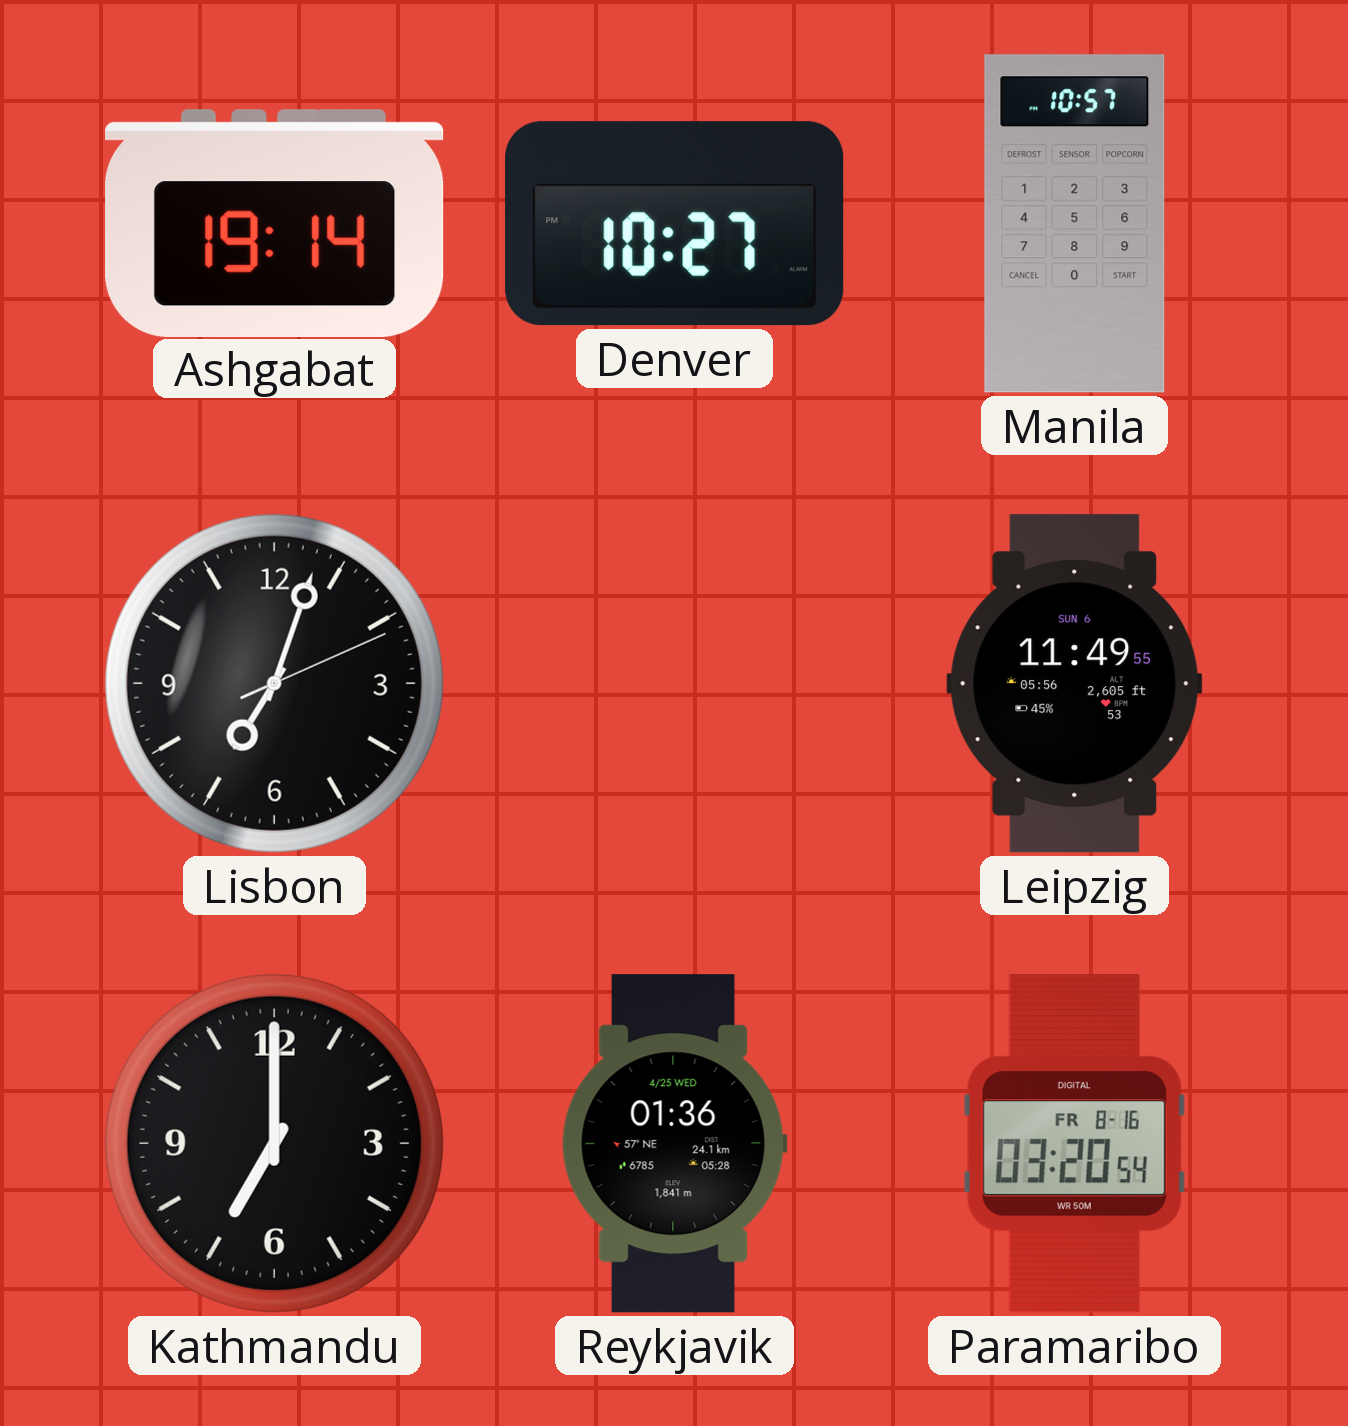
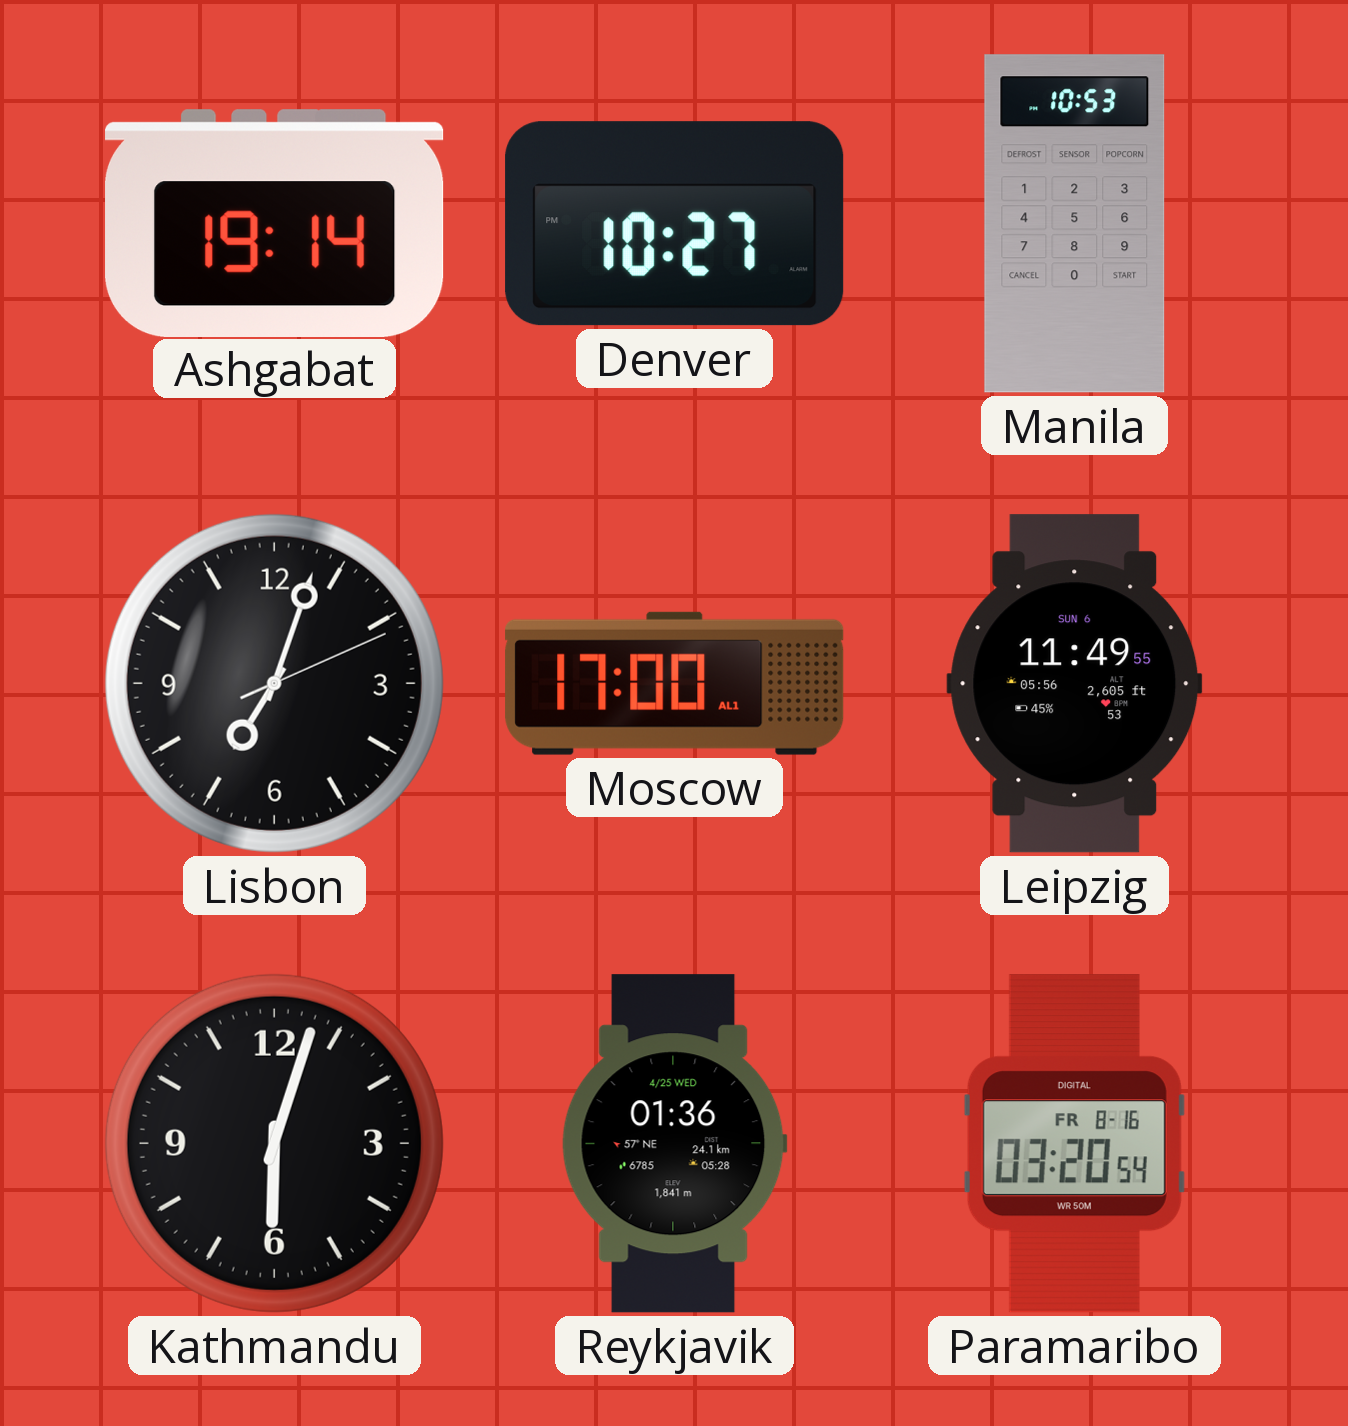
Manila: 10:57 -> 10:53
Moscow: none -> 17:00
Kathmandu: 7:00 -> 6:03
